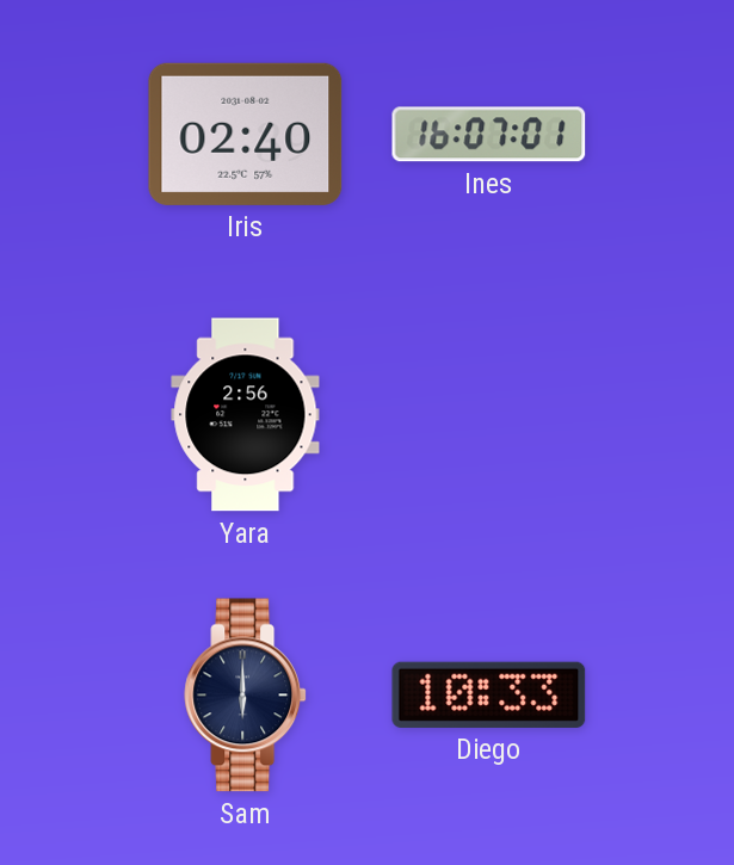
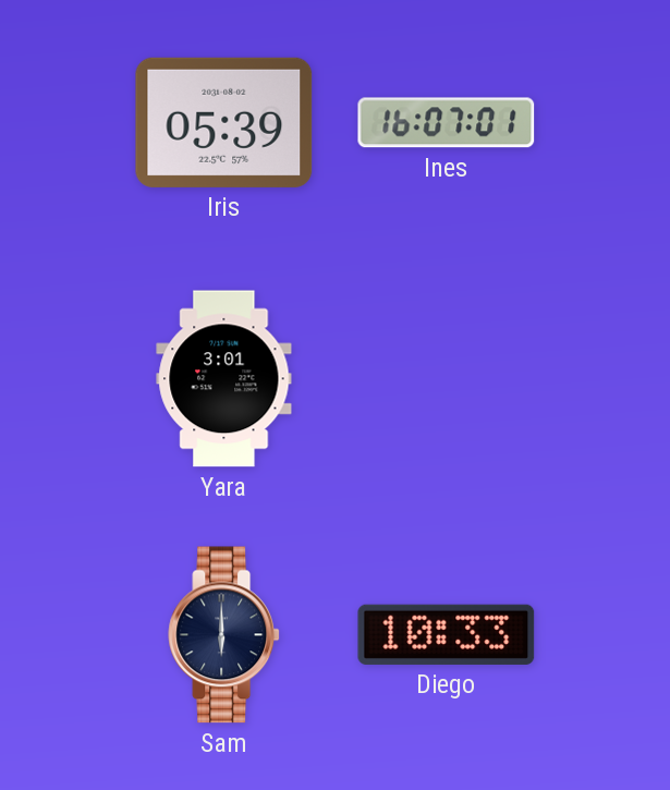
Iris: 02:40 -> 05:39
Yara: 2:56 -> 3:01
